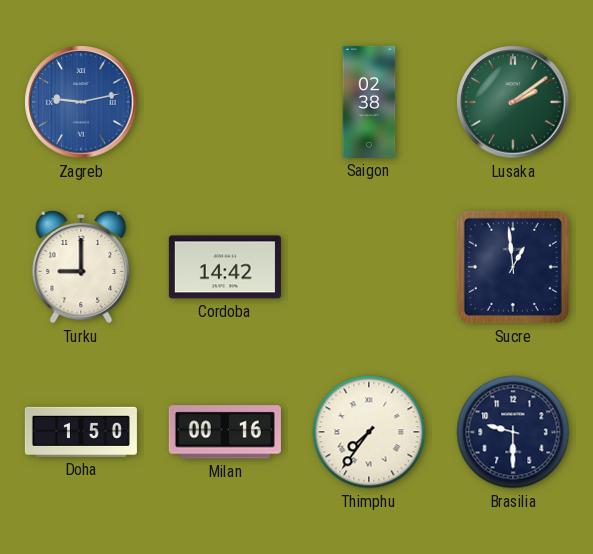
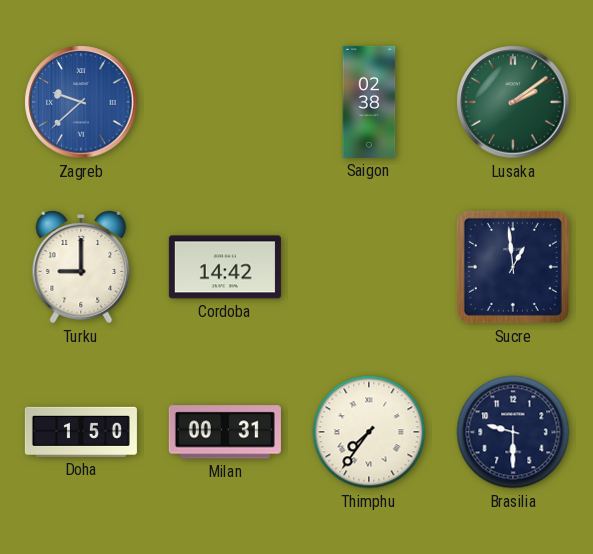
Zagreb: 9:13 -> 9:38
Milan: 00:16 -> 00:31
